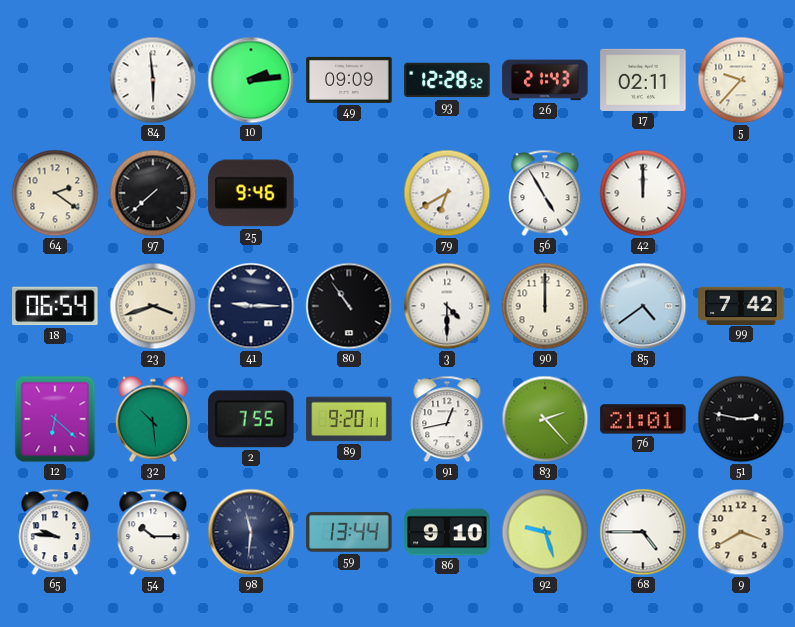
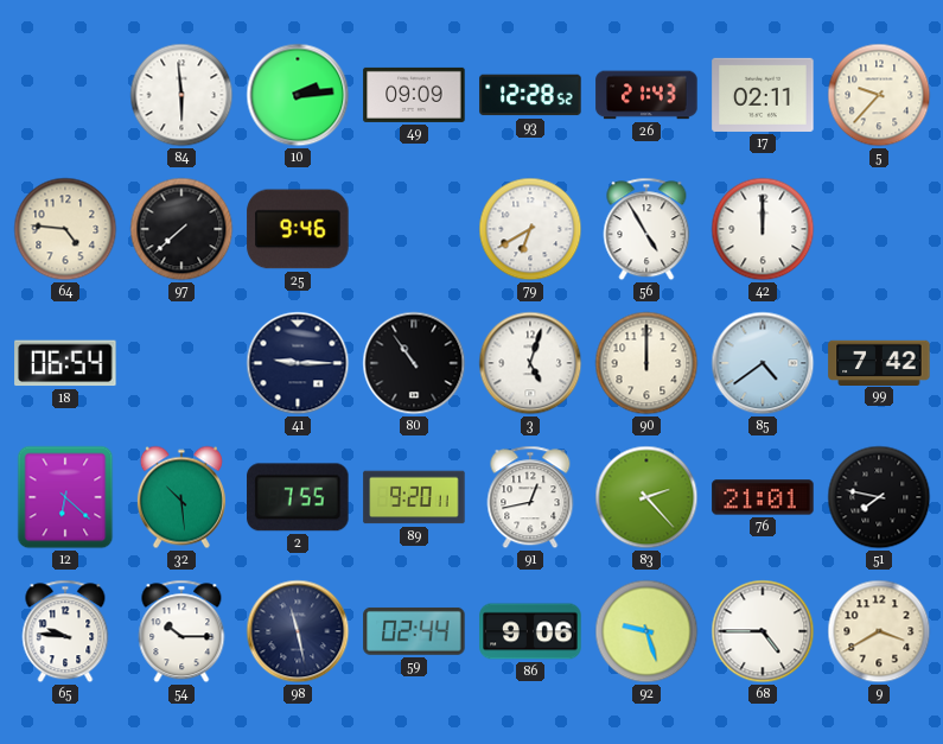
64: 2:21 -> 4:46
23: 3:42 -> none
3: 4:30 -> 5:03
51: 2:47 -> 7:47
98: 11:31 -> 11:28
59: 13:44 -> 02:44
86: 9:10 -> 9:06
